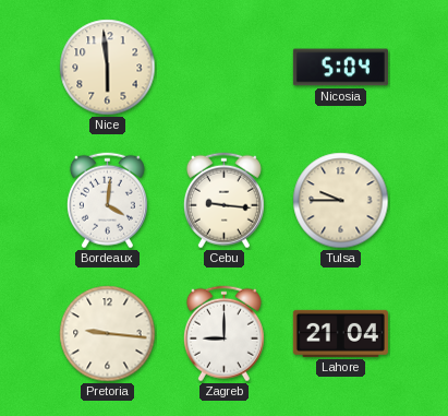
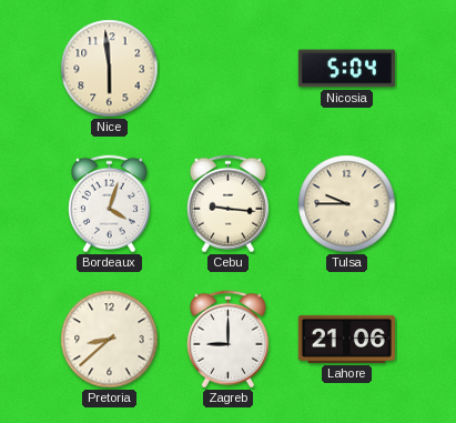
Bordeaux: 4:01 -> 4:03
Pretoria: 9:16 -> 8:38
Lahore: 21:04 -> 21:06
